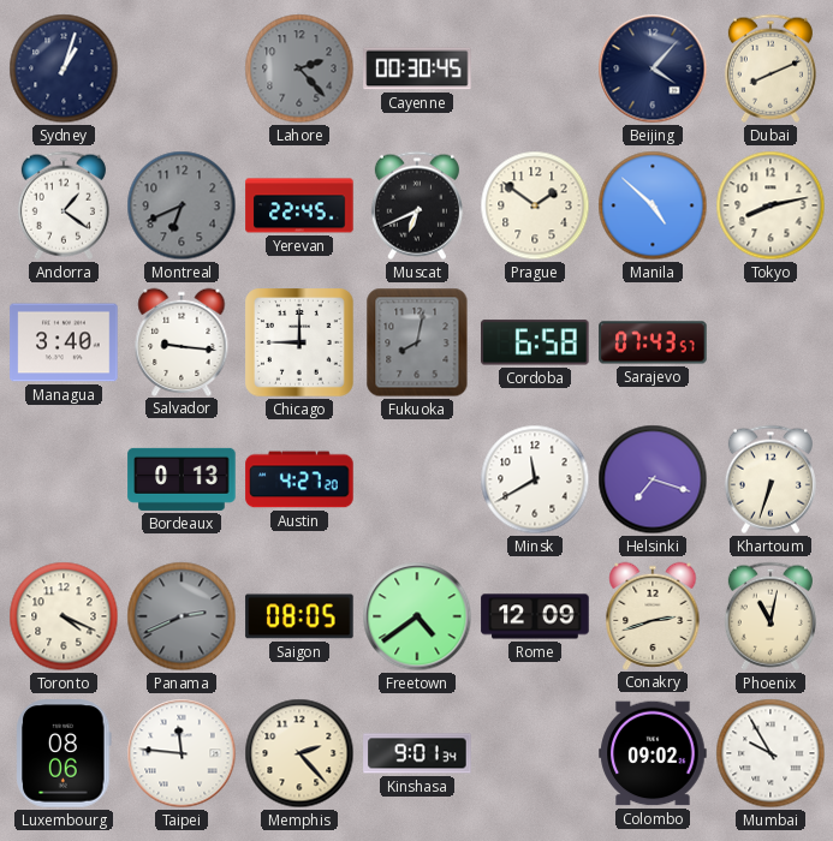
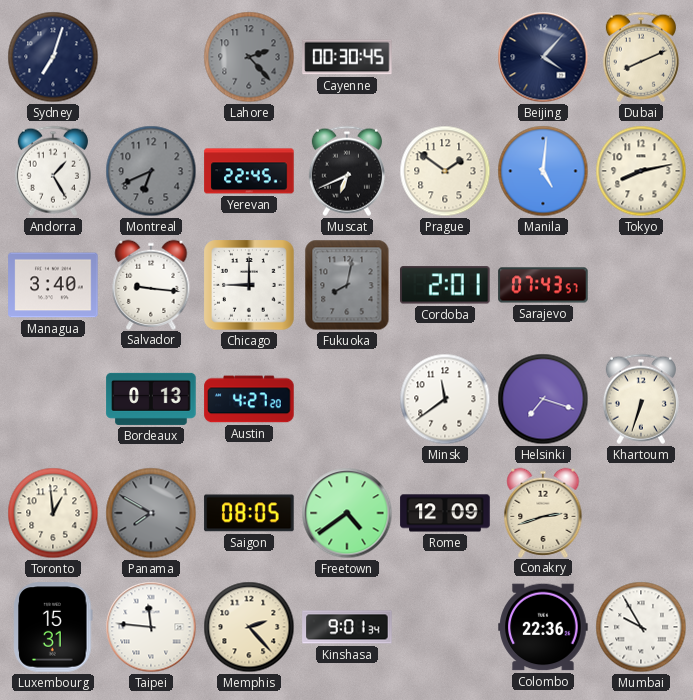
Sydney: 1:03 -> 7:03
Andorra: 1:21 -> 1:25
Manila: 4:52 -> 5:01
Cordoba: 6:58 -> 2:01
Minsk: 11:40 -> 11:39
Toronto: 4:19 -> 12:59
Panama: 2:41 -> 7:50
Phoenix: 11:02 -> none
Luxembourg: 08:06 -> 15:31
Colombo: 09:02 -> 22:36
